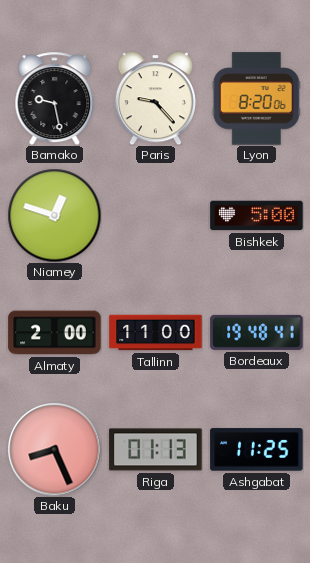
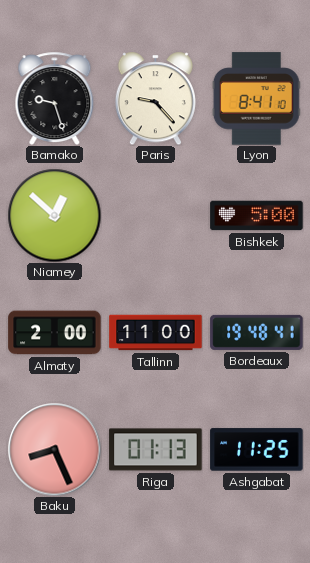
Bamako: 9:28 -> 9:27
Lyon: 8:20 -> 8:41
Niamey: 12:48 -> 12:52
